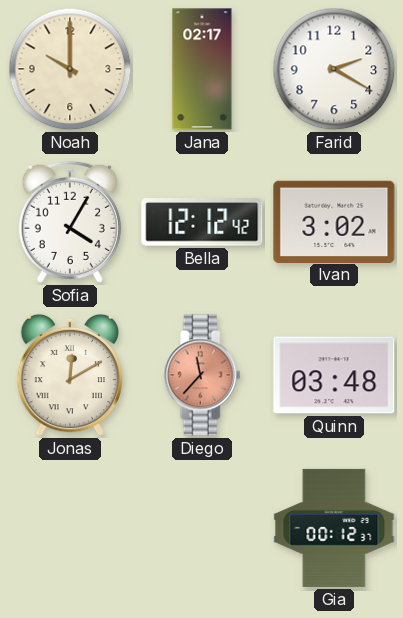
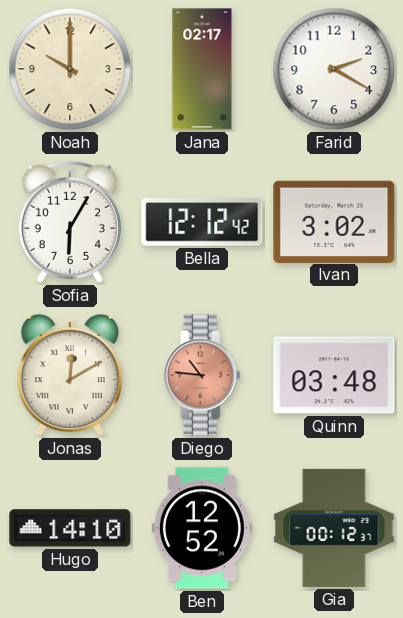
Sofia: 4:05 -> 6:05
Diego: 11:37 -> 10:46
Hugo: none -> 14:10
Ben: none -> 12:52
